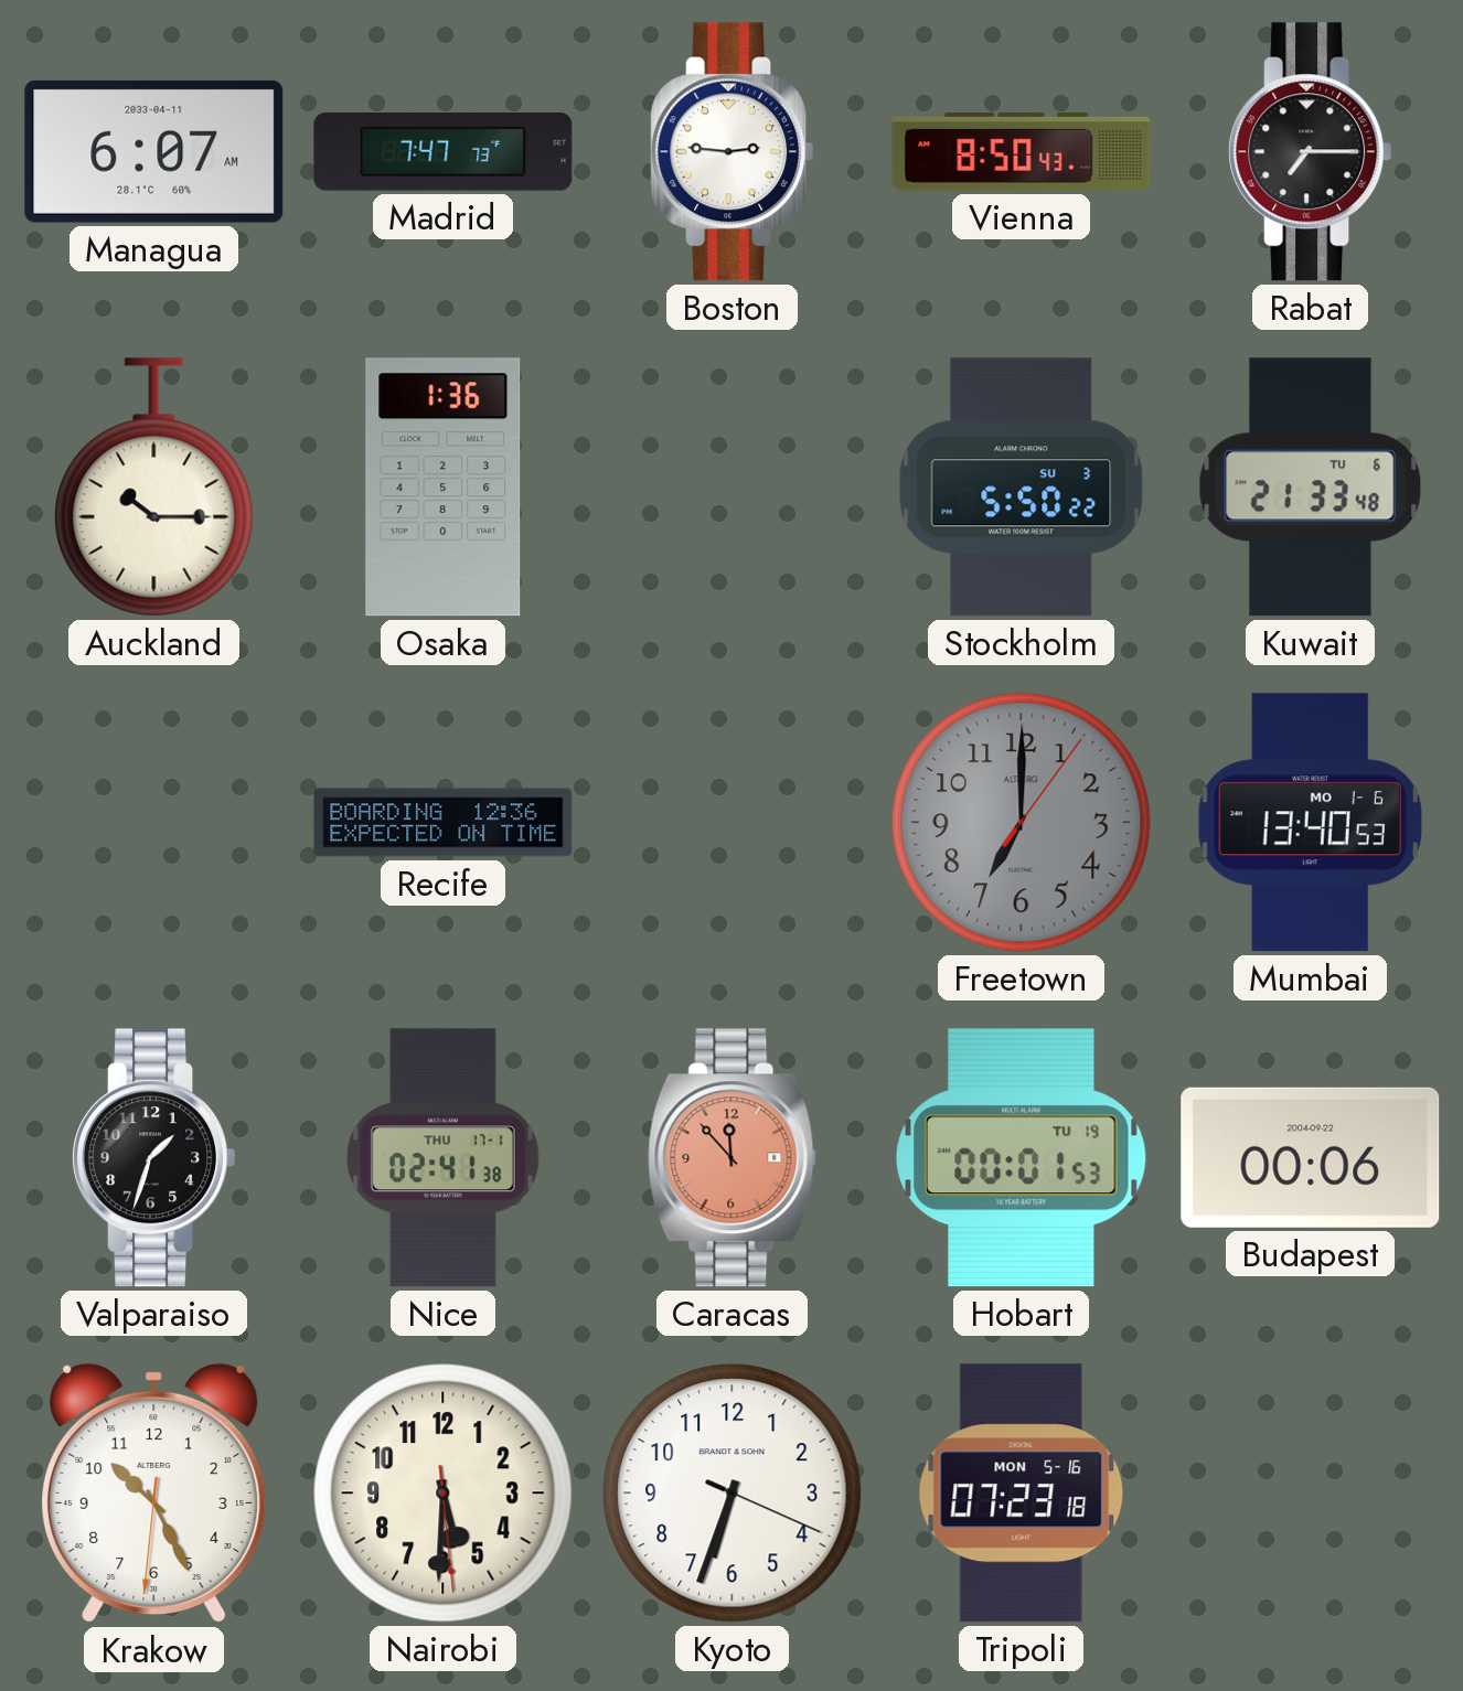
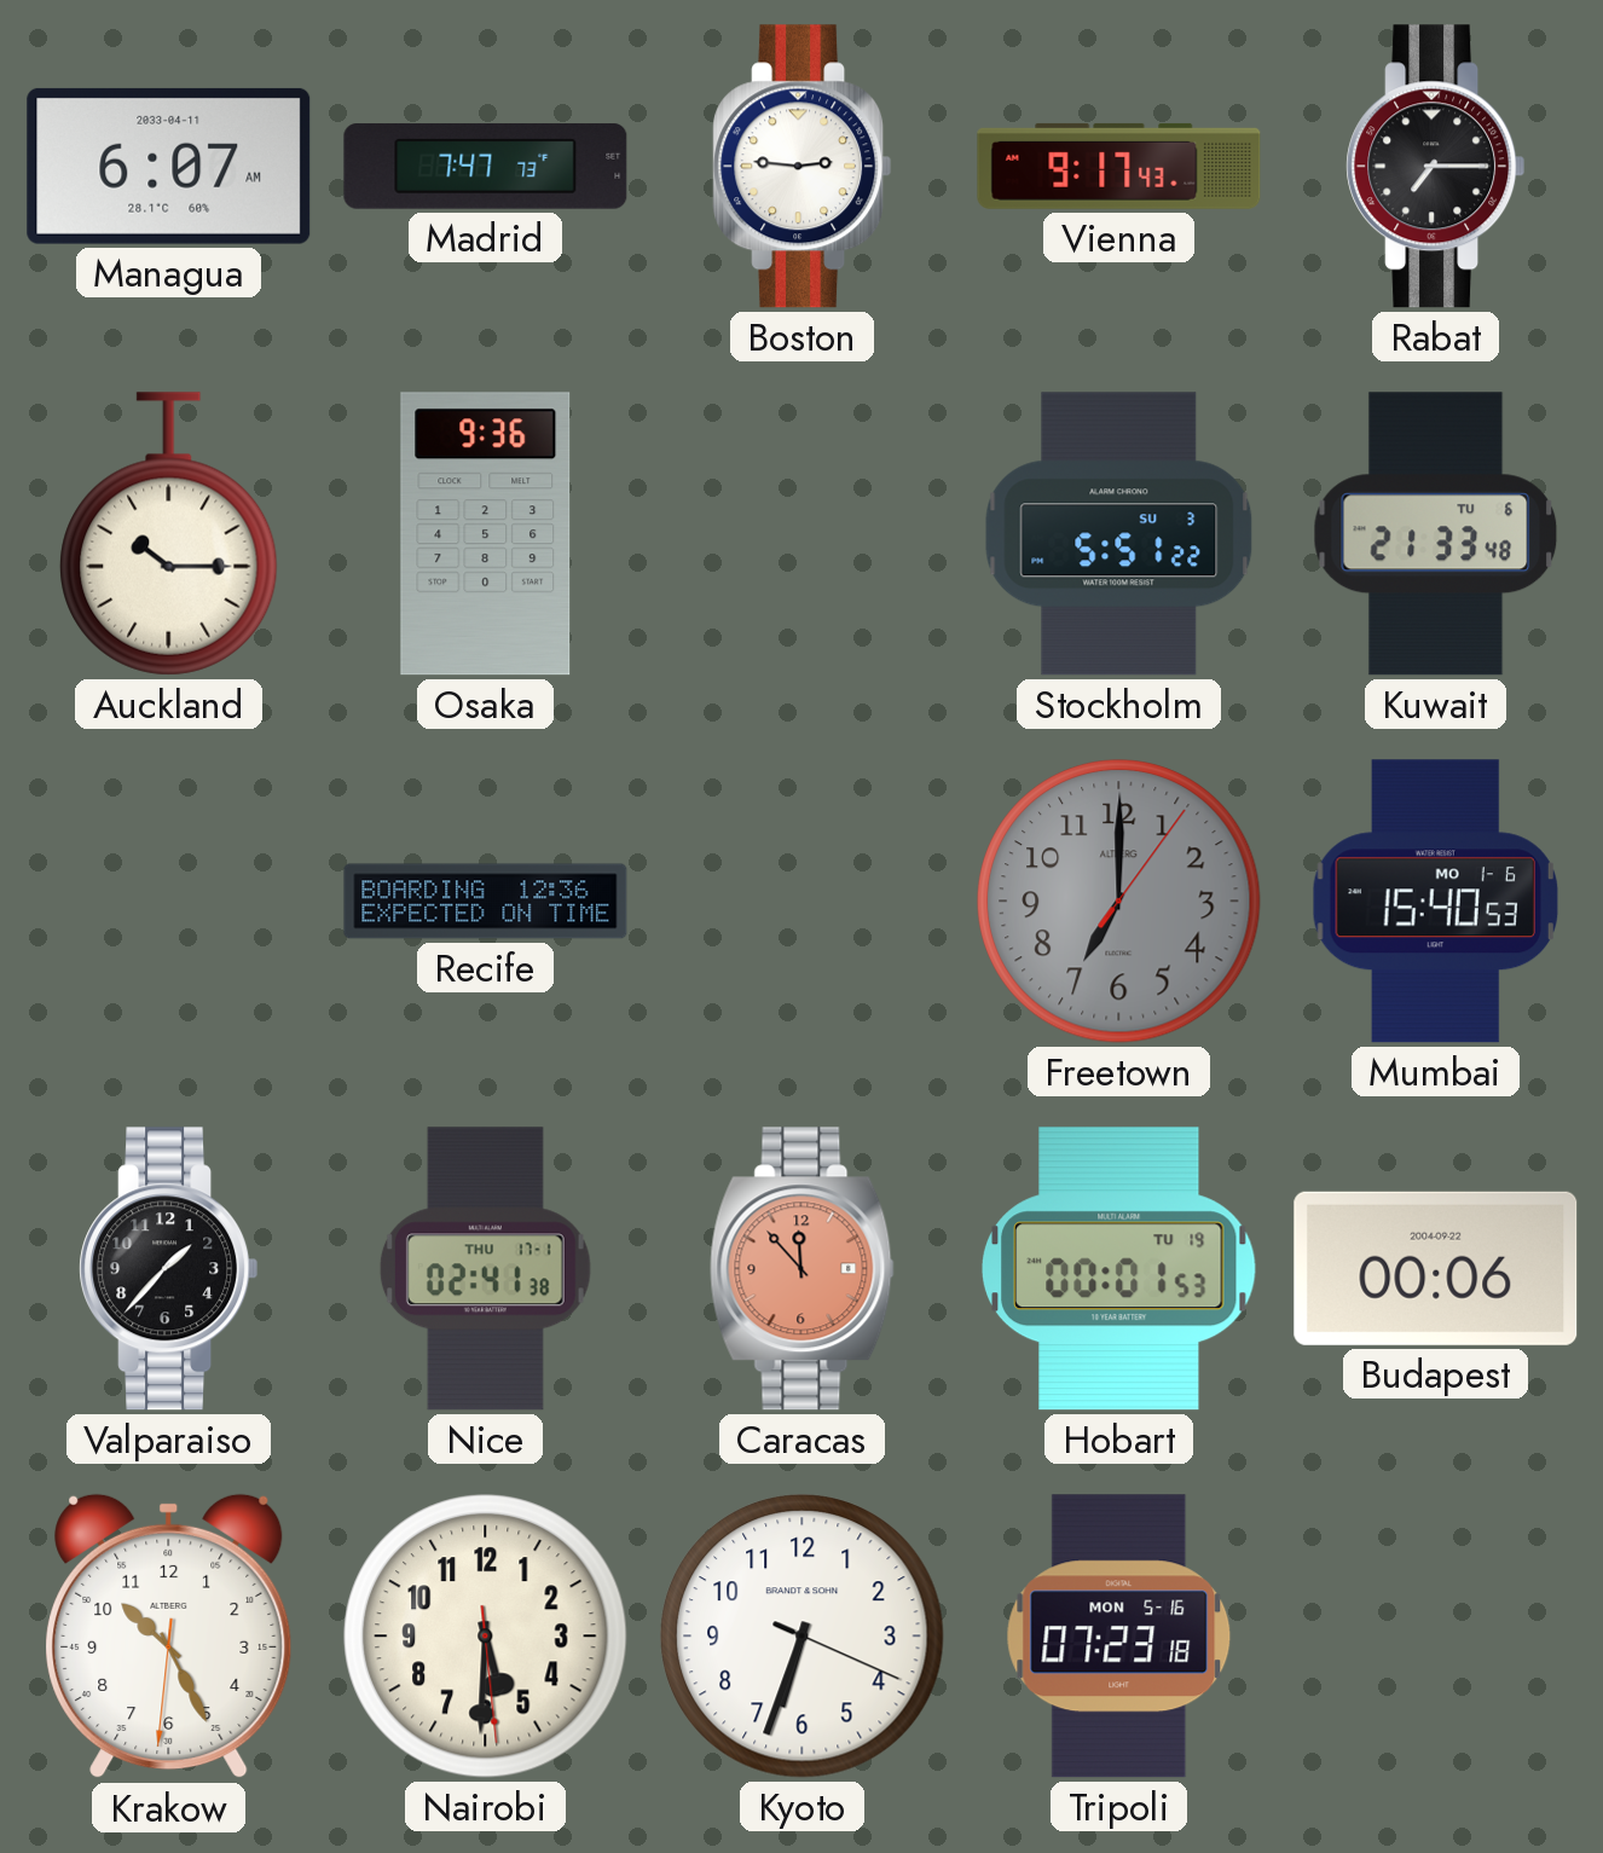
Vienna: 8:50 -> 9:17
Osaka: 1:36 -> 9:36
Stockholm: 5:50 -> 5:51
Mumbai: 13:40 -> 15:40
Valparaiso: 1:33 -> 1:37
